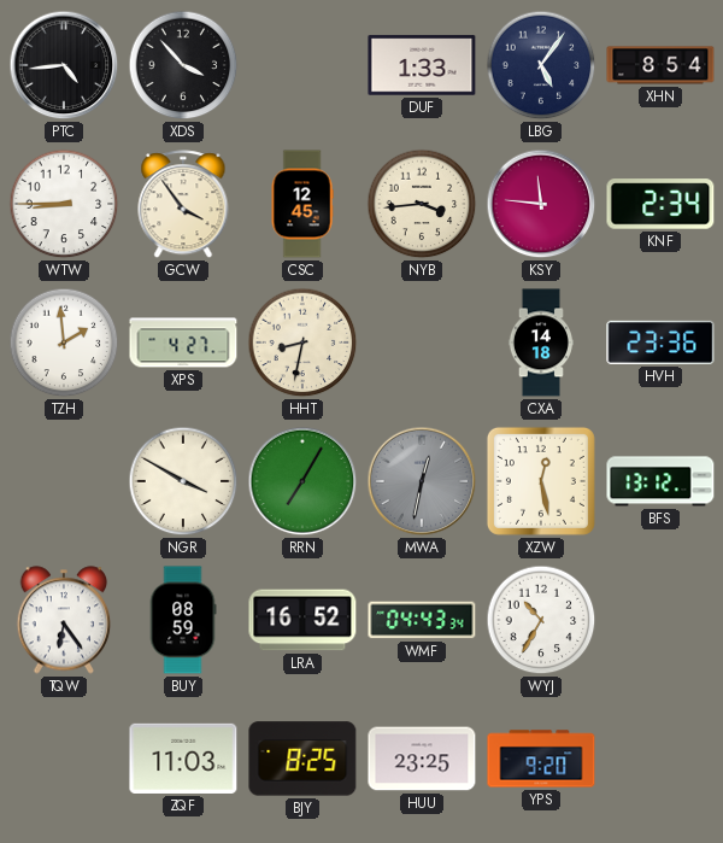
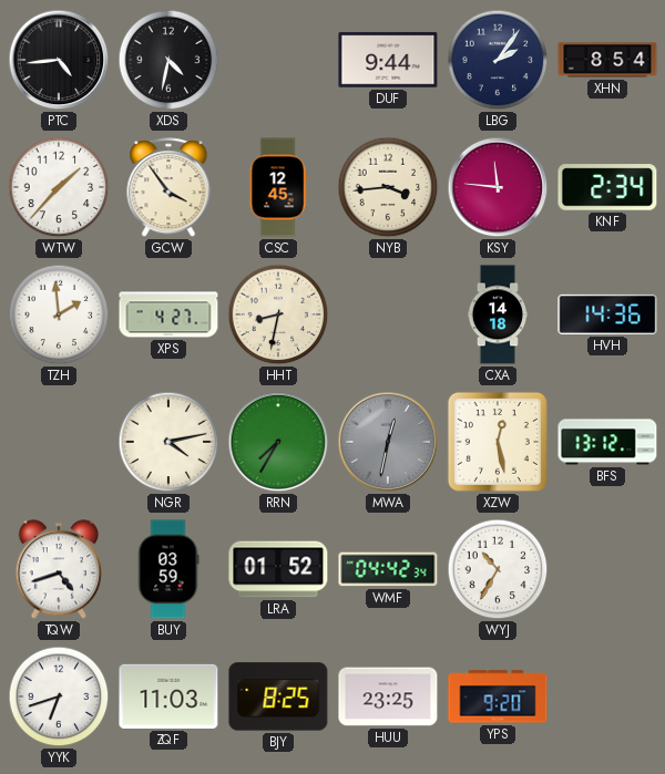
XDS: 3:53 -> 4:32
DUF: 1:33 -> 9:44
LBG: 5:06 -> 2:06
WTW: 8:45 -> 1:37
HVH: 23:36 -> 14:36
NGR: 3:50 -> 4:13
RRN: 7:05 -> 7:35
TQW: 6:24 -> 4:42
BUY: 08:59 -> 03:59
LRA: 16:52 -> 01:52
WMF: 04:43 -> 04:42
YYK: none -> 6:42
